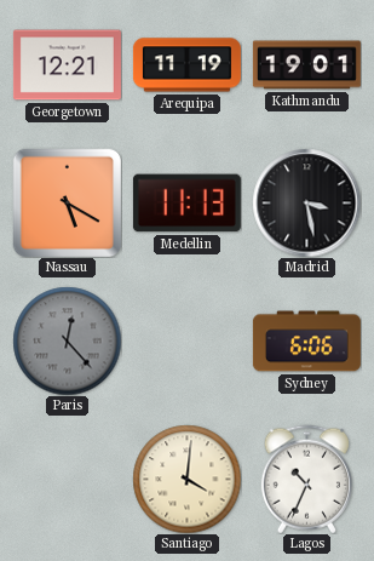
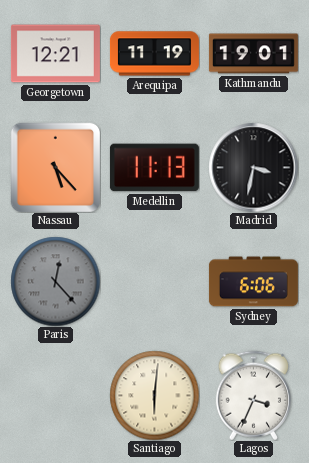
Nassau: 5:20 -> 5:23
Madrid: 3:28 -> 3:32
Santiago: 4:01 -> 6:01
Lagos: 10:34 -> 3:34
